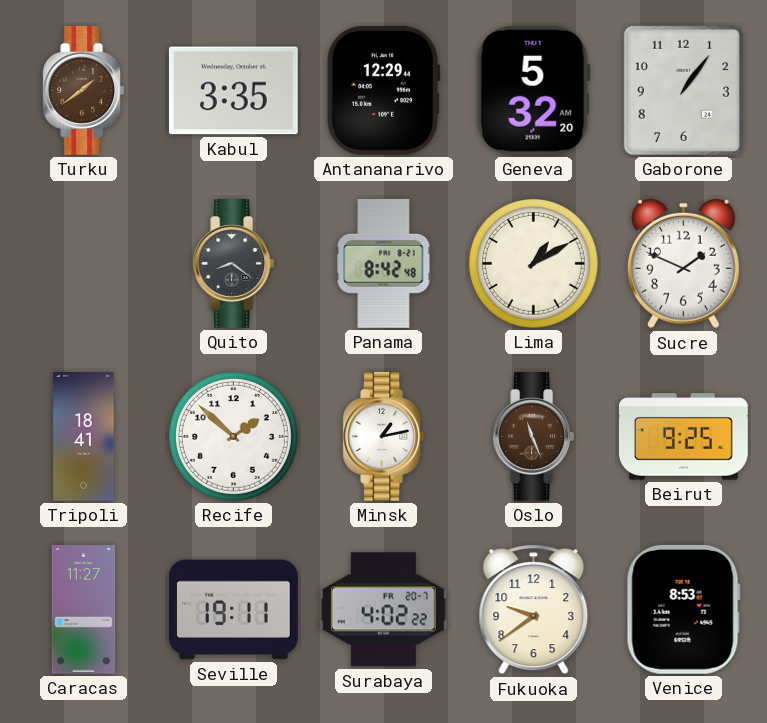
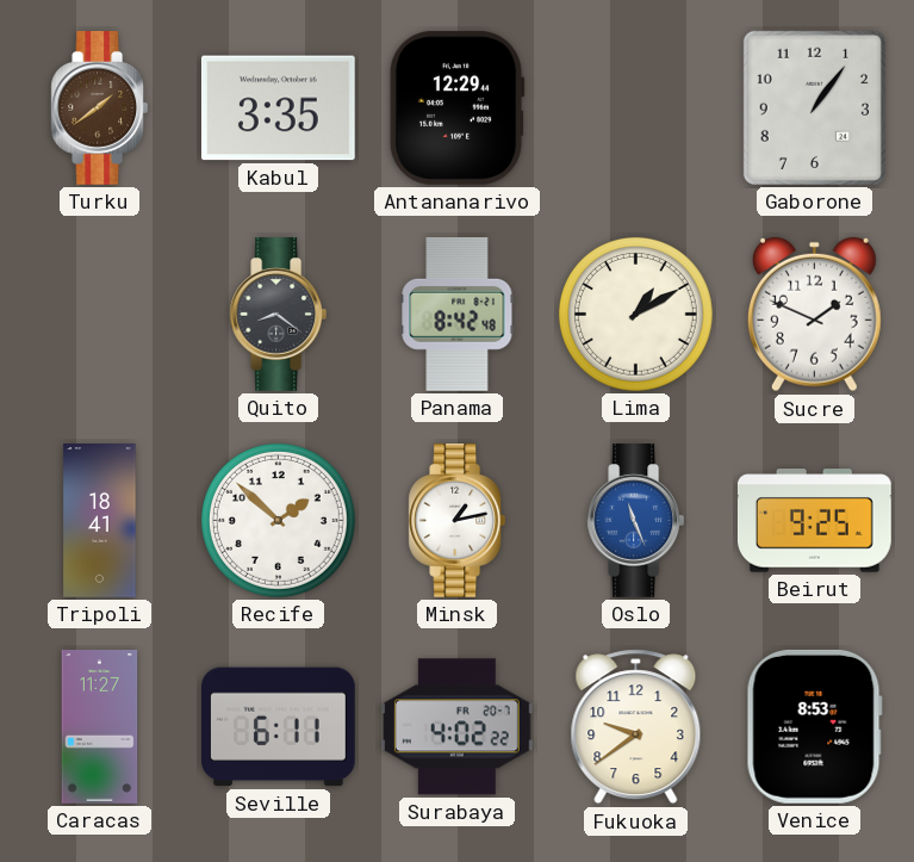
Geneva: 5:32 -> none
Oslo dial: brown -> blue
Seville: 19:11 -> 6:11
